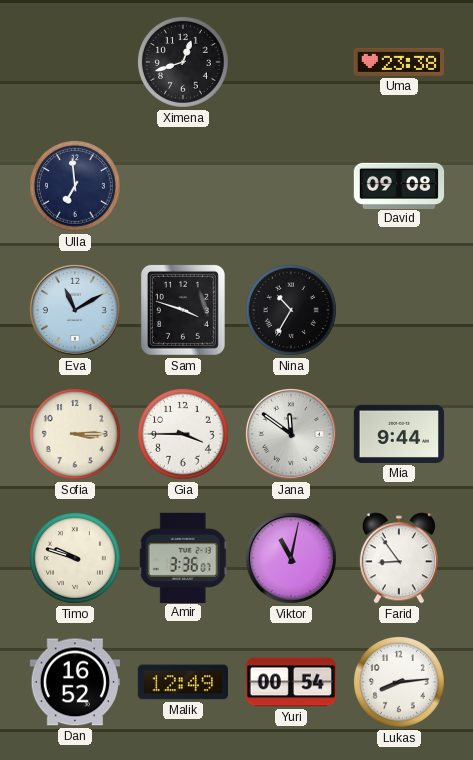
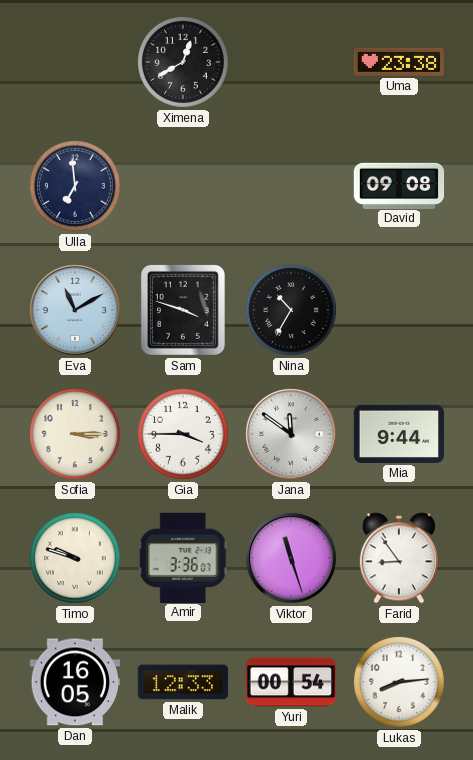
Ximena: 12:42 -> 12:40
Viktor: 11:02 -> 11:27
Dan: 16:52 -> 16:05
Malik: 12:49 -> 12:33
